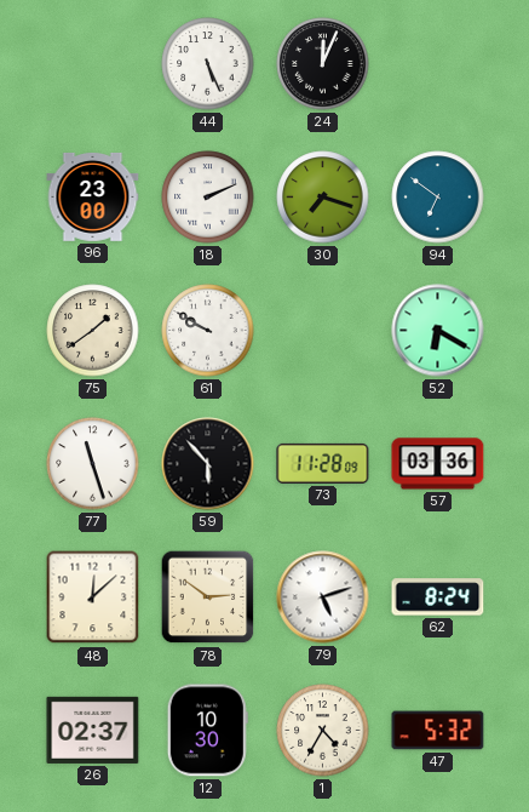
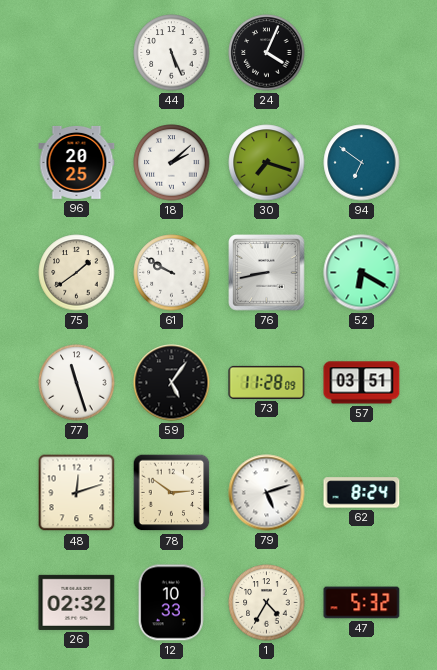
24: 12:04 -> 4:04
96: 23:00 -> 20:25
18: 2:11 -> 2:08
76: none -> 8:43
59: 5:53 -> 5:06
57: 03:36 -> 03:51
48: 12:08 -> 12:12
26: 02:37 -> 02:32
12: 10:30 -> 10:33
